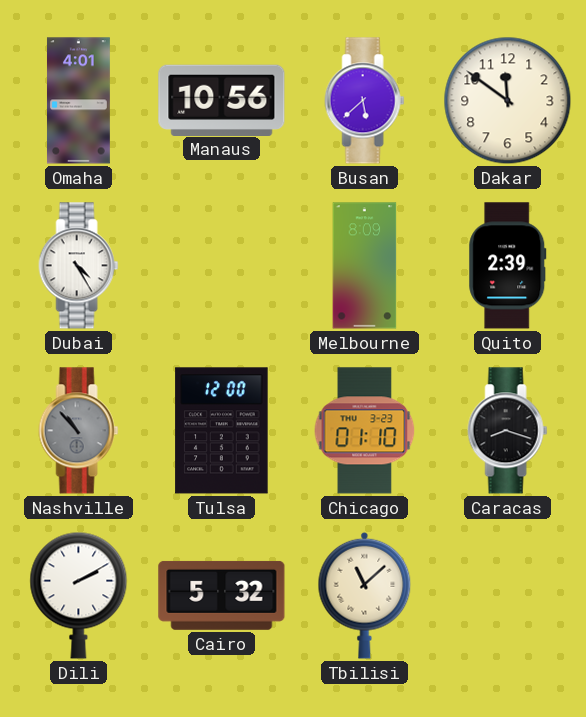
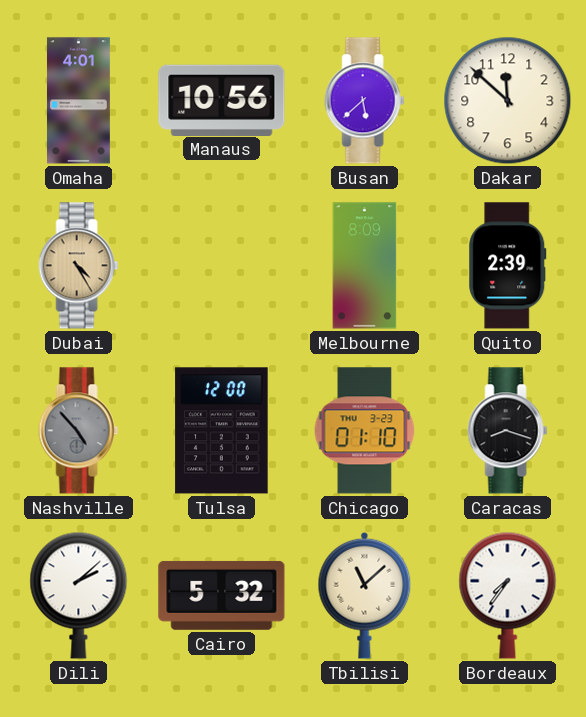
Dakar: 11:51 -> 11:52
Dubai dial: white -> champagne
Nashville: 10:53 -> 4:53
Dili: 2:10 -> 2:08
Bordeaux: none -> 7:36
